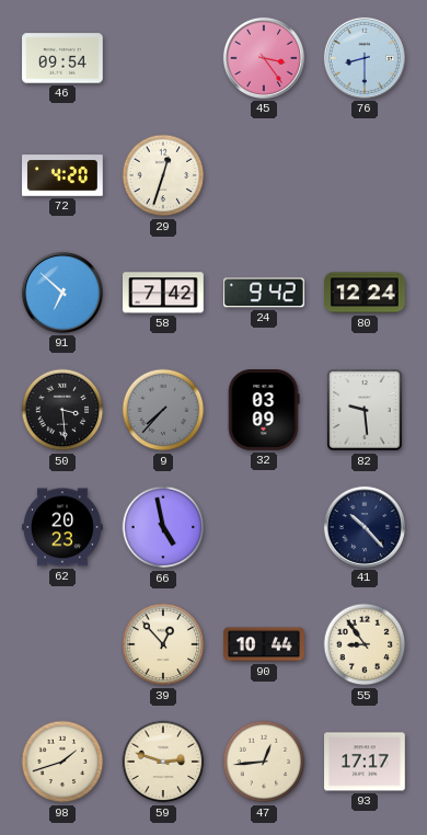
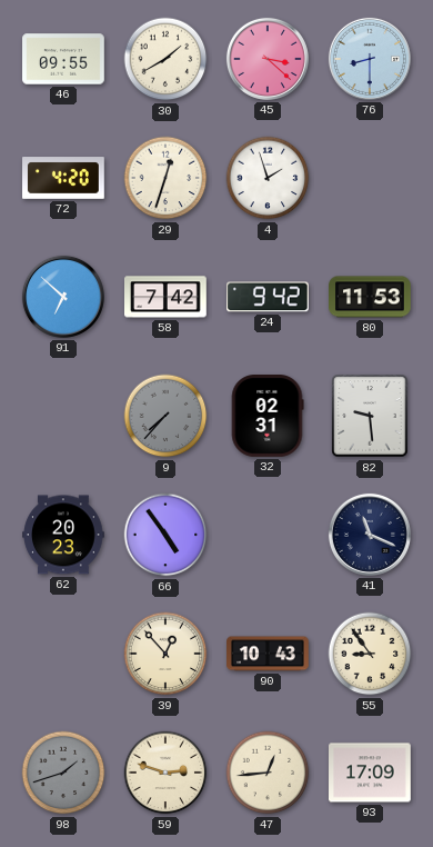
46: 09:54 -> 09:55
30: none -> 1:40
45: 3:24 -> 3:22
4: none -> 1:57
80: 12:24 -> 11:53
50: 3:29 -> none
32: 03:09 -> 02:31
66: 4:58 -> 4:54
41: 10:23 -> 11:19
90: 10:44 -> 10:43
98 dial: cream -> grey
93: 17:17 -> 17:09
